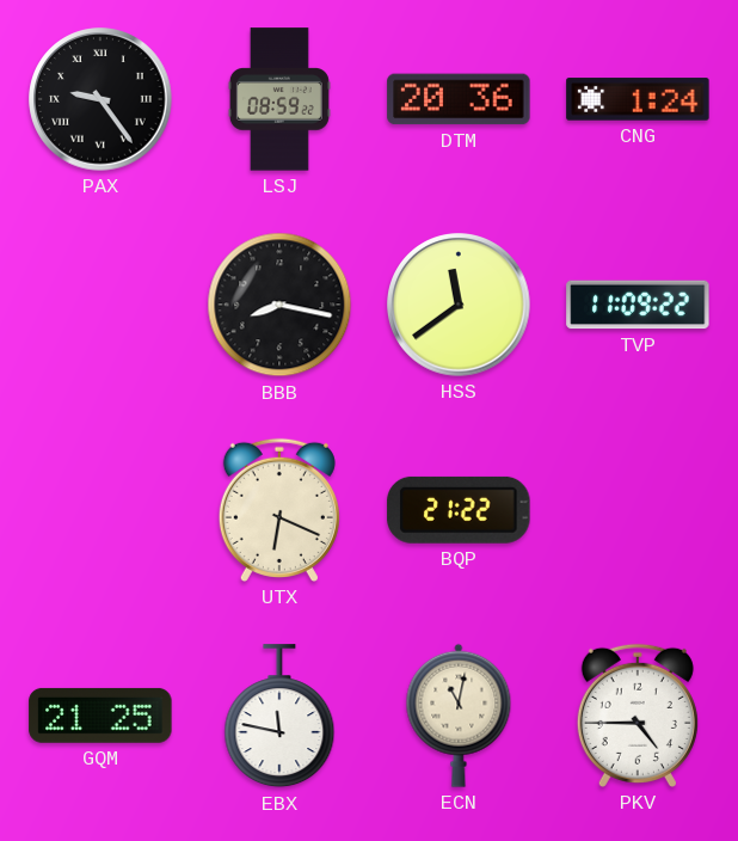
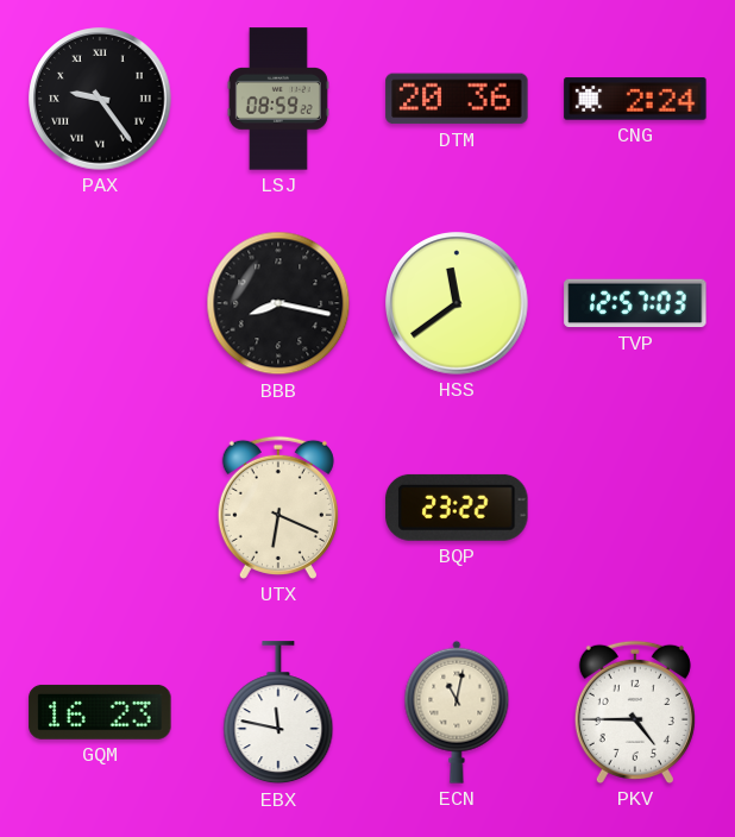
CNG: 1:24 -> 2:24
TVP: 11:09 -> 12:57
BQP: 21:22 -> 23:22
GQM: 21:25 -> 16:23
